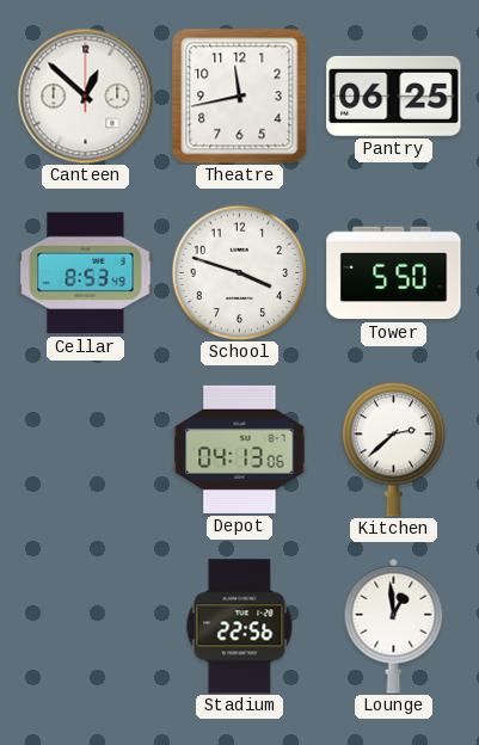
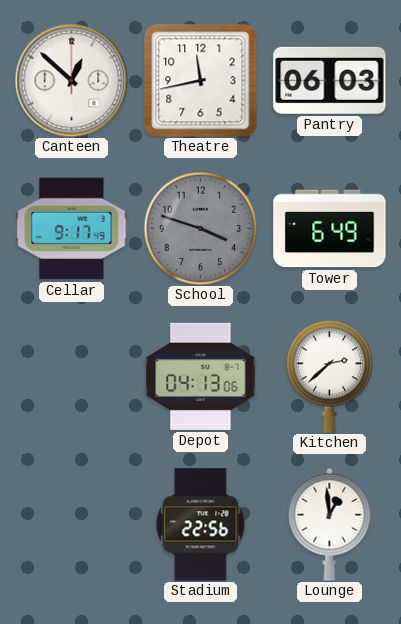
Pantry: 06:25 -> 06:03
Cellar: 8:53 -> 9:17
School dial: white -> grey
Tower: 5:50 -> 6:49
